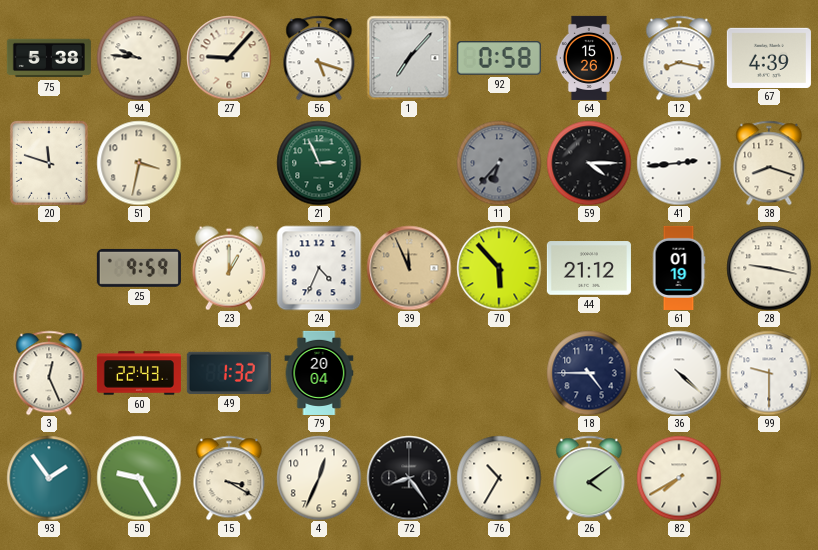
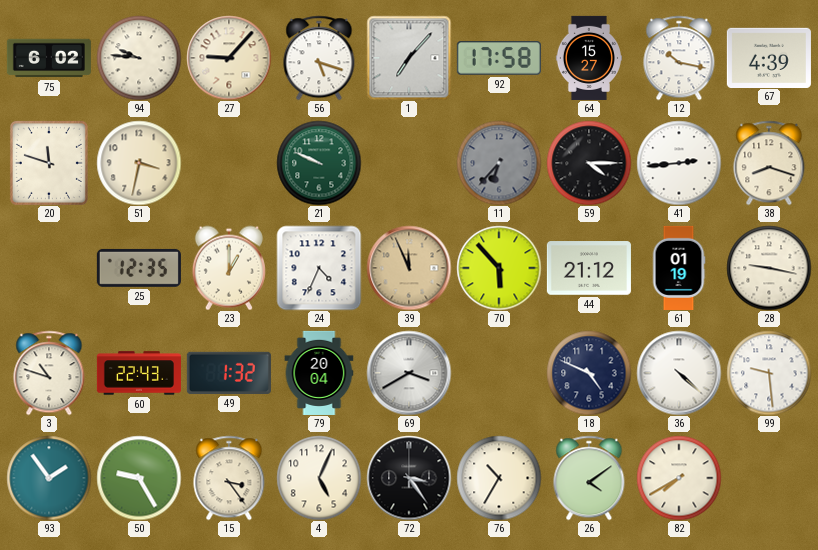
75: 5:38 -> 6:02
92: 0:58 -> 17:58
64: 15:26 -> 15:27
12: 8:17 -> 10:17
21: 2:56 -> 9:49
25: 9:59 -> 12:35
3: 12:26 -> 10:48
69: none -> 3:40
18: 4:45 -> 4:49
99: 9:30 -> 9:29
15: 3:20 -> 3:24
4: 12:34 -> 5:04
72: 8:24 -> 3:24
